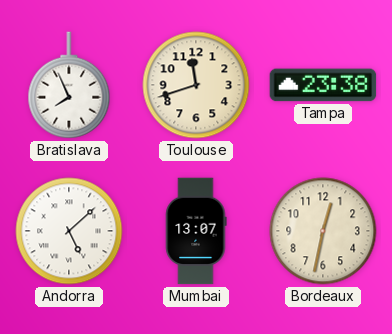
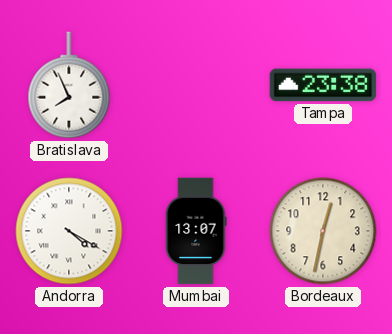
Toulouse: 11:42 -> none
Andorra: 5:08 -> 4:20
